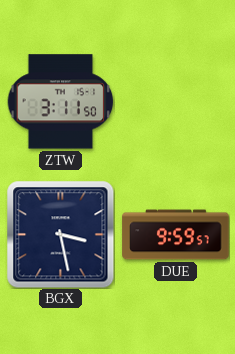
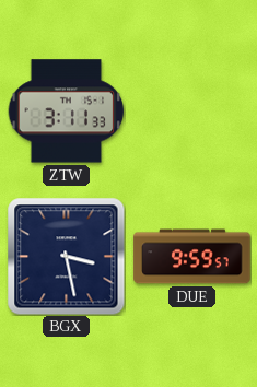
ZTW: 3:11:50 -> 3:11:33
